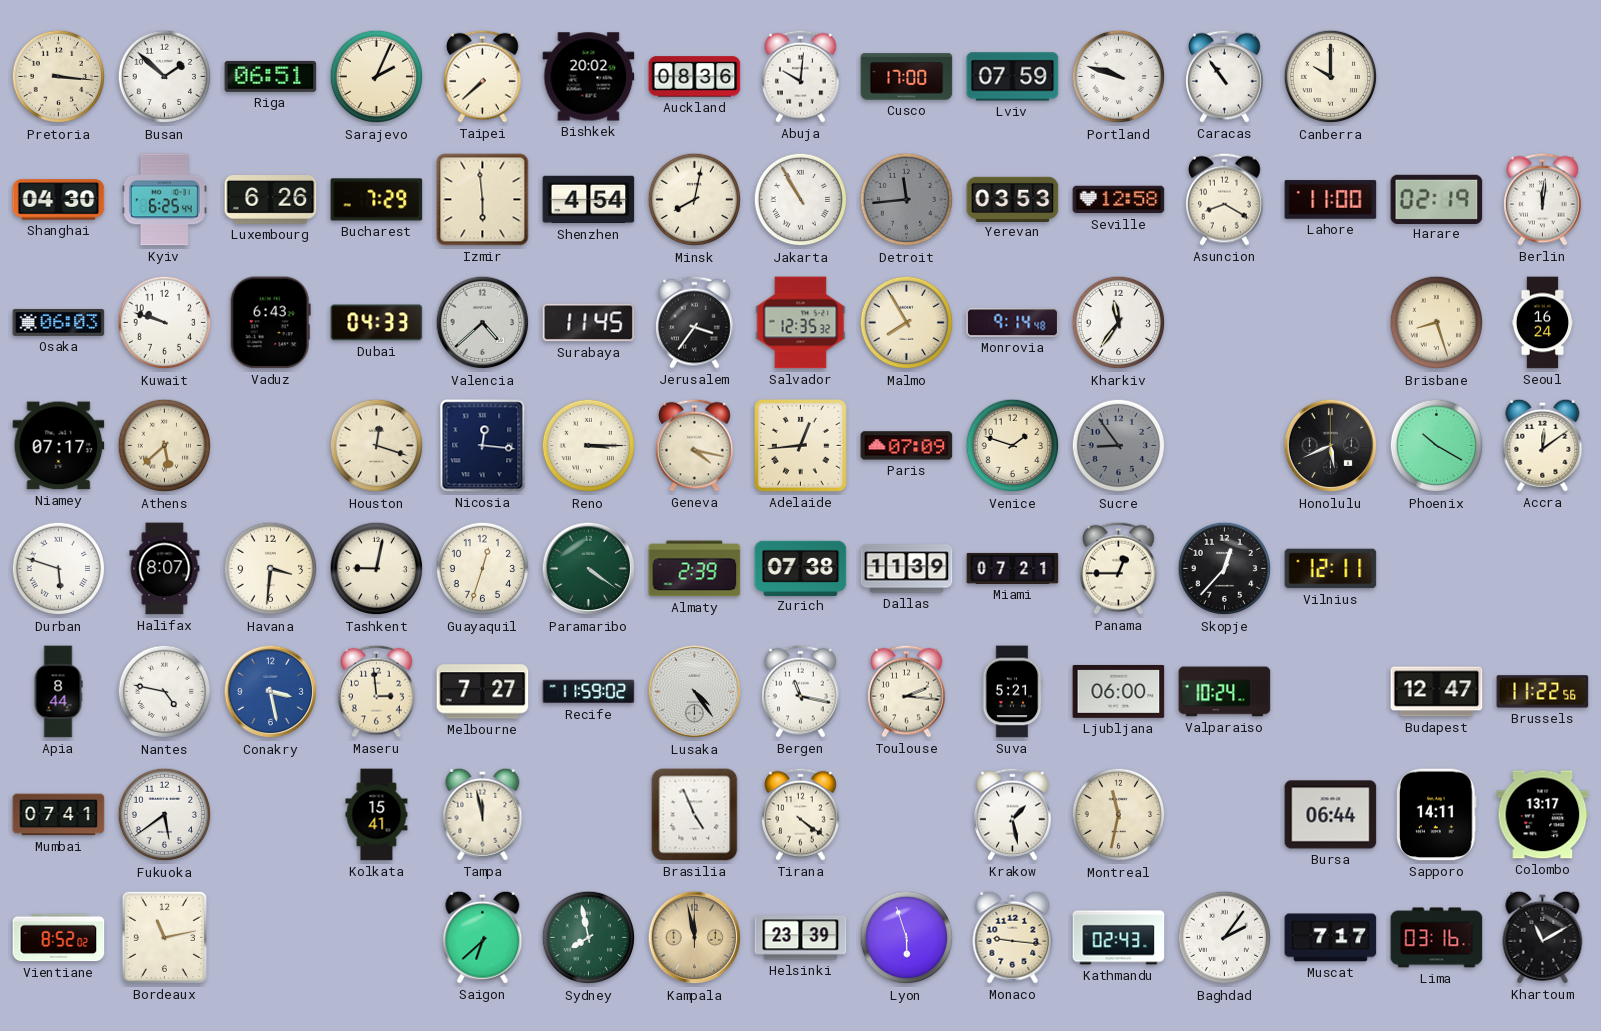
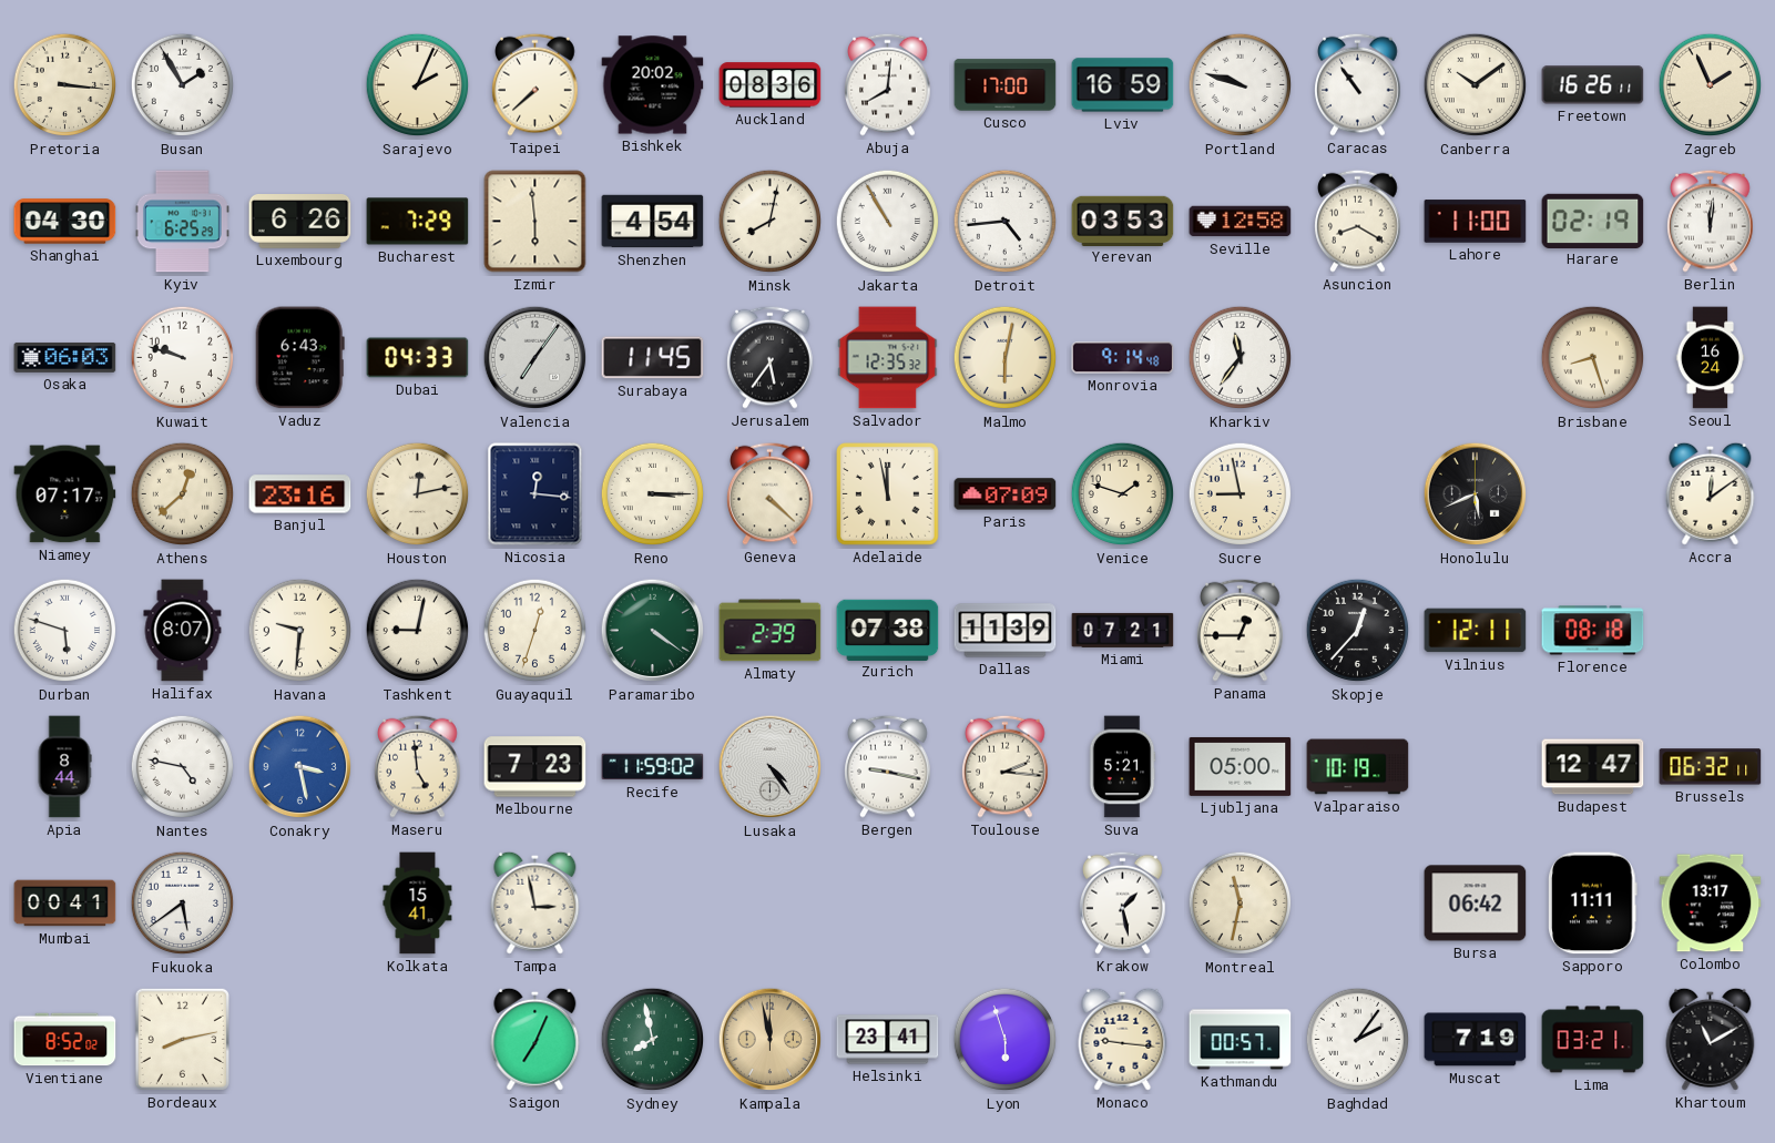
Busan: 1:52 -> 1:55
Riga: 06:51 -> none
Abuja: 10:01 -> 8:01
Lviv: 07:59 -> 16:59
Canberra: 10:00 -> 10:09
Freetown: none -> 16:26
Zagreb: none -> 1:56
Kyiv: 6:25:44 -> 6:25:29
Detroit: 11:44 -> 4:44
Detroit dial: grey -> white
Valencia: 4:38 -> 7:06
Jerusalem: 3:36 -> 5:36
Malmo: 7:55 -> 6:02
Athens: 5:38 -> 12:38
Banjul: none -> 23:16
Houston: 12:18 -> 12:13
Geneva: 4:17 -> 4:22
Adelaide: 12:44 -> 11:58
Sucre: 8:54 -> 8:58
Sucre dial: grey -> cream
Phoenix: 10:20 -> none
Havana: 3:31 -> 9:31
Florence: none -> 08:18
Maseru: 2:59 -> 4:59
Melbourne: 7:27 -> 7:23
Bergen: 11:17 -> 9:17
Ljubljana: 06:00 -> 05:00
Valparaiso: 10:24 -> 10:19
Brussels: 11:22 -> 06:32
Mumbai: 07:41 -> 00:41
Tampa: 11:58 -> 2:58
Brasilia: 4:56 -> none
Tirana: 4:21 -> none
Bursa: 06:44 -> 06:42
Sapporo: 14:11 -> 11:11
Bordeaux: 11:13 -> 8:13
Saigon: 6:38 -> 7:04
Helsinki: 23:39 -> 23:41
Kathmandu: 02:43 -> 00:57
Muscat: 7:17 -> 7:19
Lima: 03:16 -> 03:21
